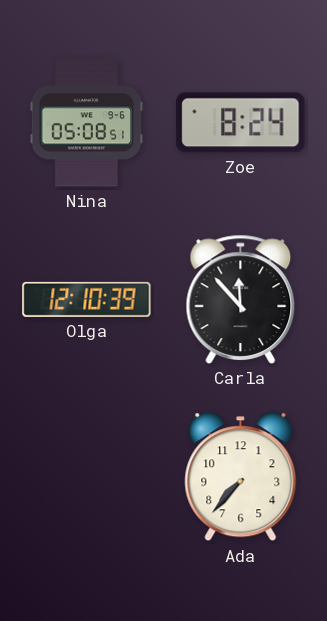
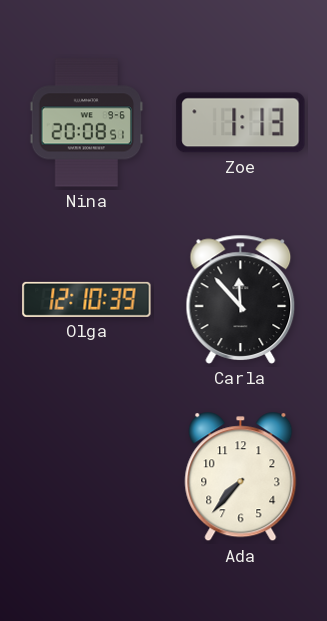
Nina: 05:08 -> 20:08
Zoe: 8:24 -> 1:13
